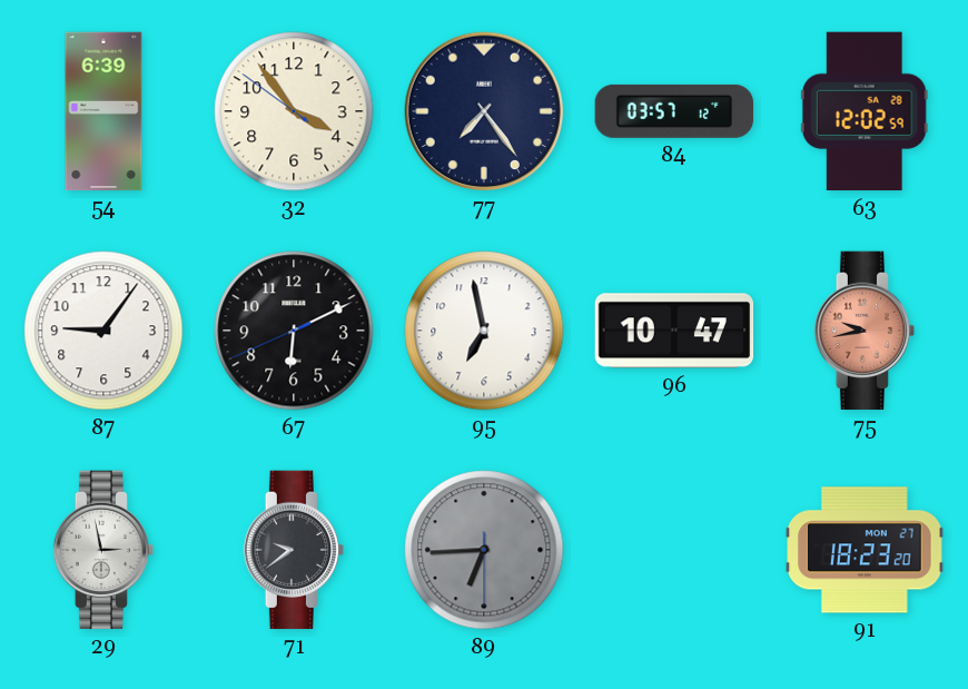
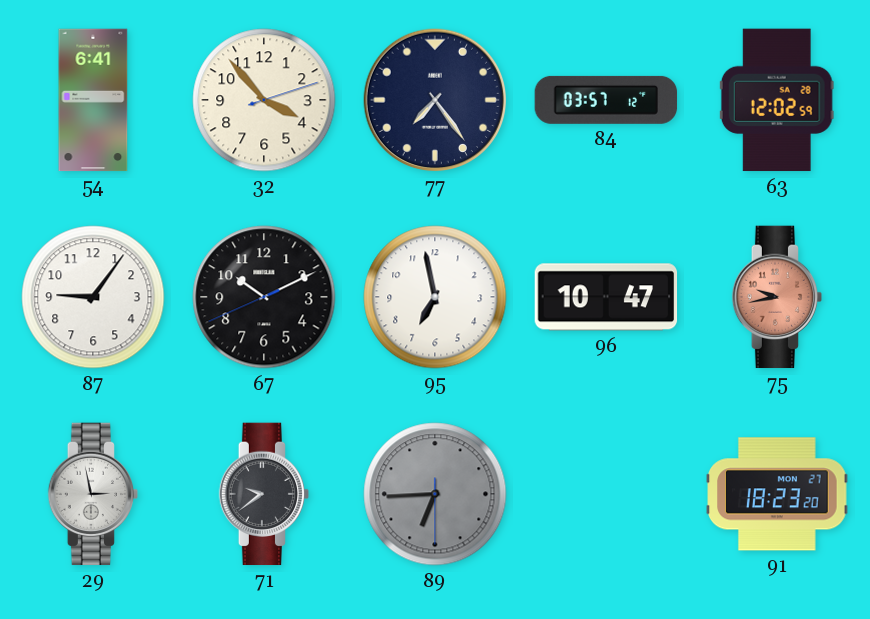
54: 6:39 -> 6:41
32: 3:53:51 -> 3:53:12
67: 6:10 -> 10:10
